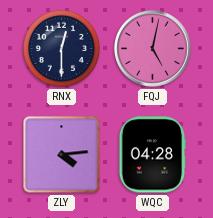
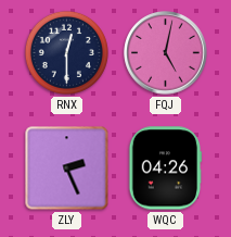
ZLY: 4:14 -> 2:26
WQC: 04:28 -> 04:26
